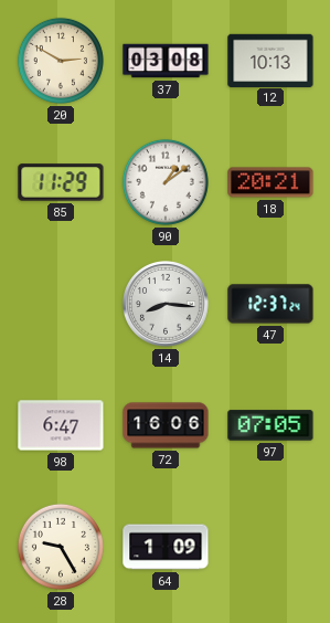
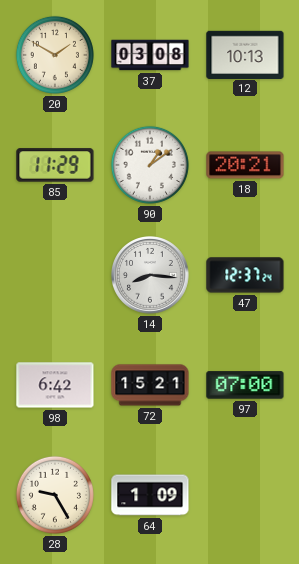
20: 2:50 -> 1:50
98: 6:47 -> 6:42
72: 16:06 -> 15:21
97: 07:05 -> 07:00
